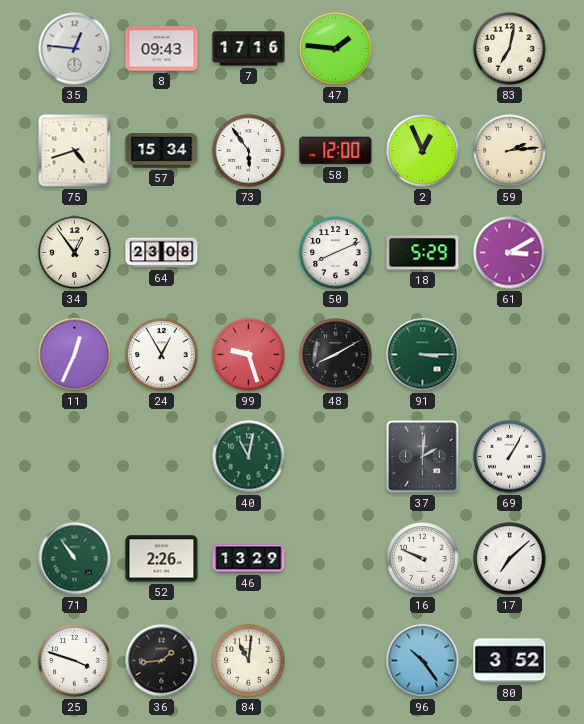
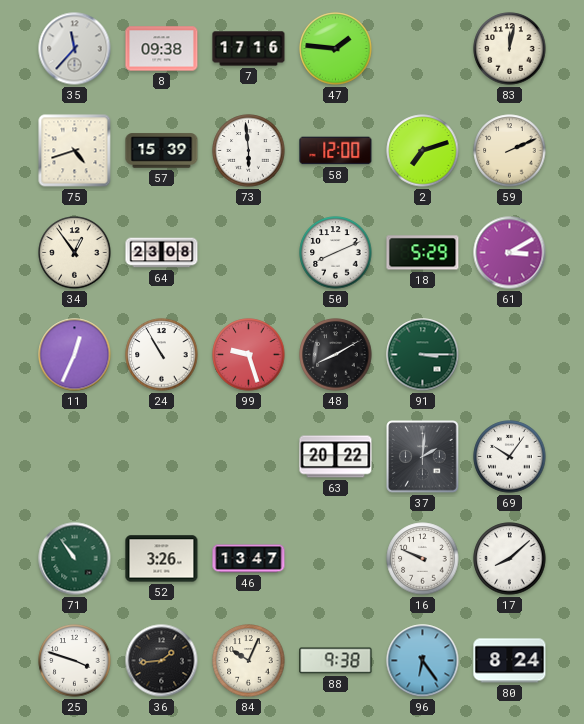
35: 12:46 -> 11:37
8: 09:43 -> 09:38
83: 7:02 -> 12:02
57: 15:34 -> 15:39
73: 5:54 -> 5:59
2: 12:56 -> 7:12
59: 2:14 -> 2:11
24: 12:55 -> 10:55
40: 11:02 -> none
63: none -> 20:22
69: 1:05 -> 10:06
52: 2:26 -> 3:26
46: 13:29 -> 13:47
17: 7:08 -> 8:08
84: 11:01 -> 10:04
88: none -> 9:38
96: 10:24 -> 6:24
80: 3:52 -> 8:24
